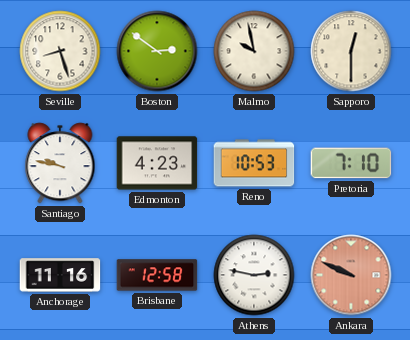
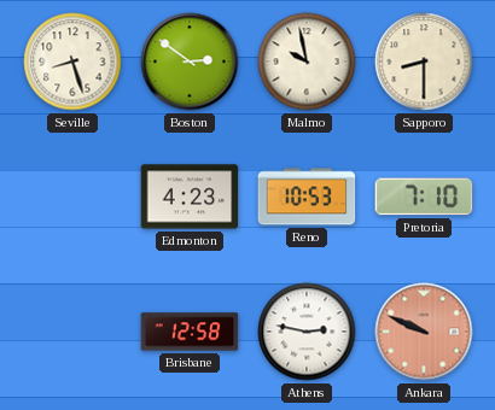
Sapporo: 12:30 -> 8:30
Santiago: 9:47 -> none
Anchorage: 11:16 -> none
